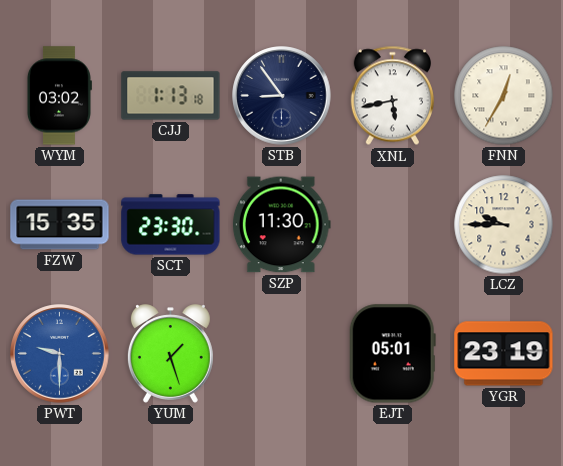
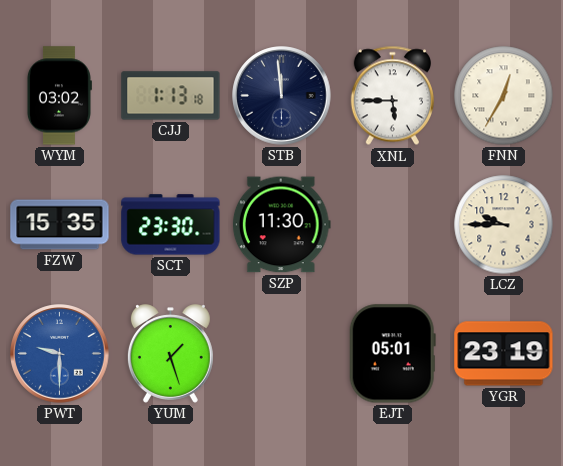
STB: 8:54 -> 11:59
XNL: 5:43 -> 5:45
